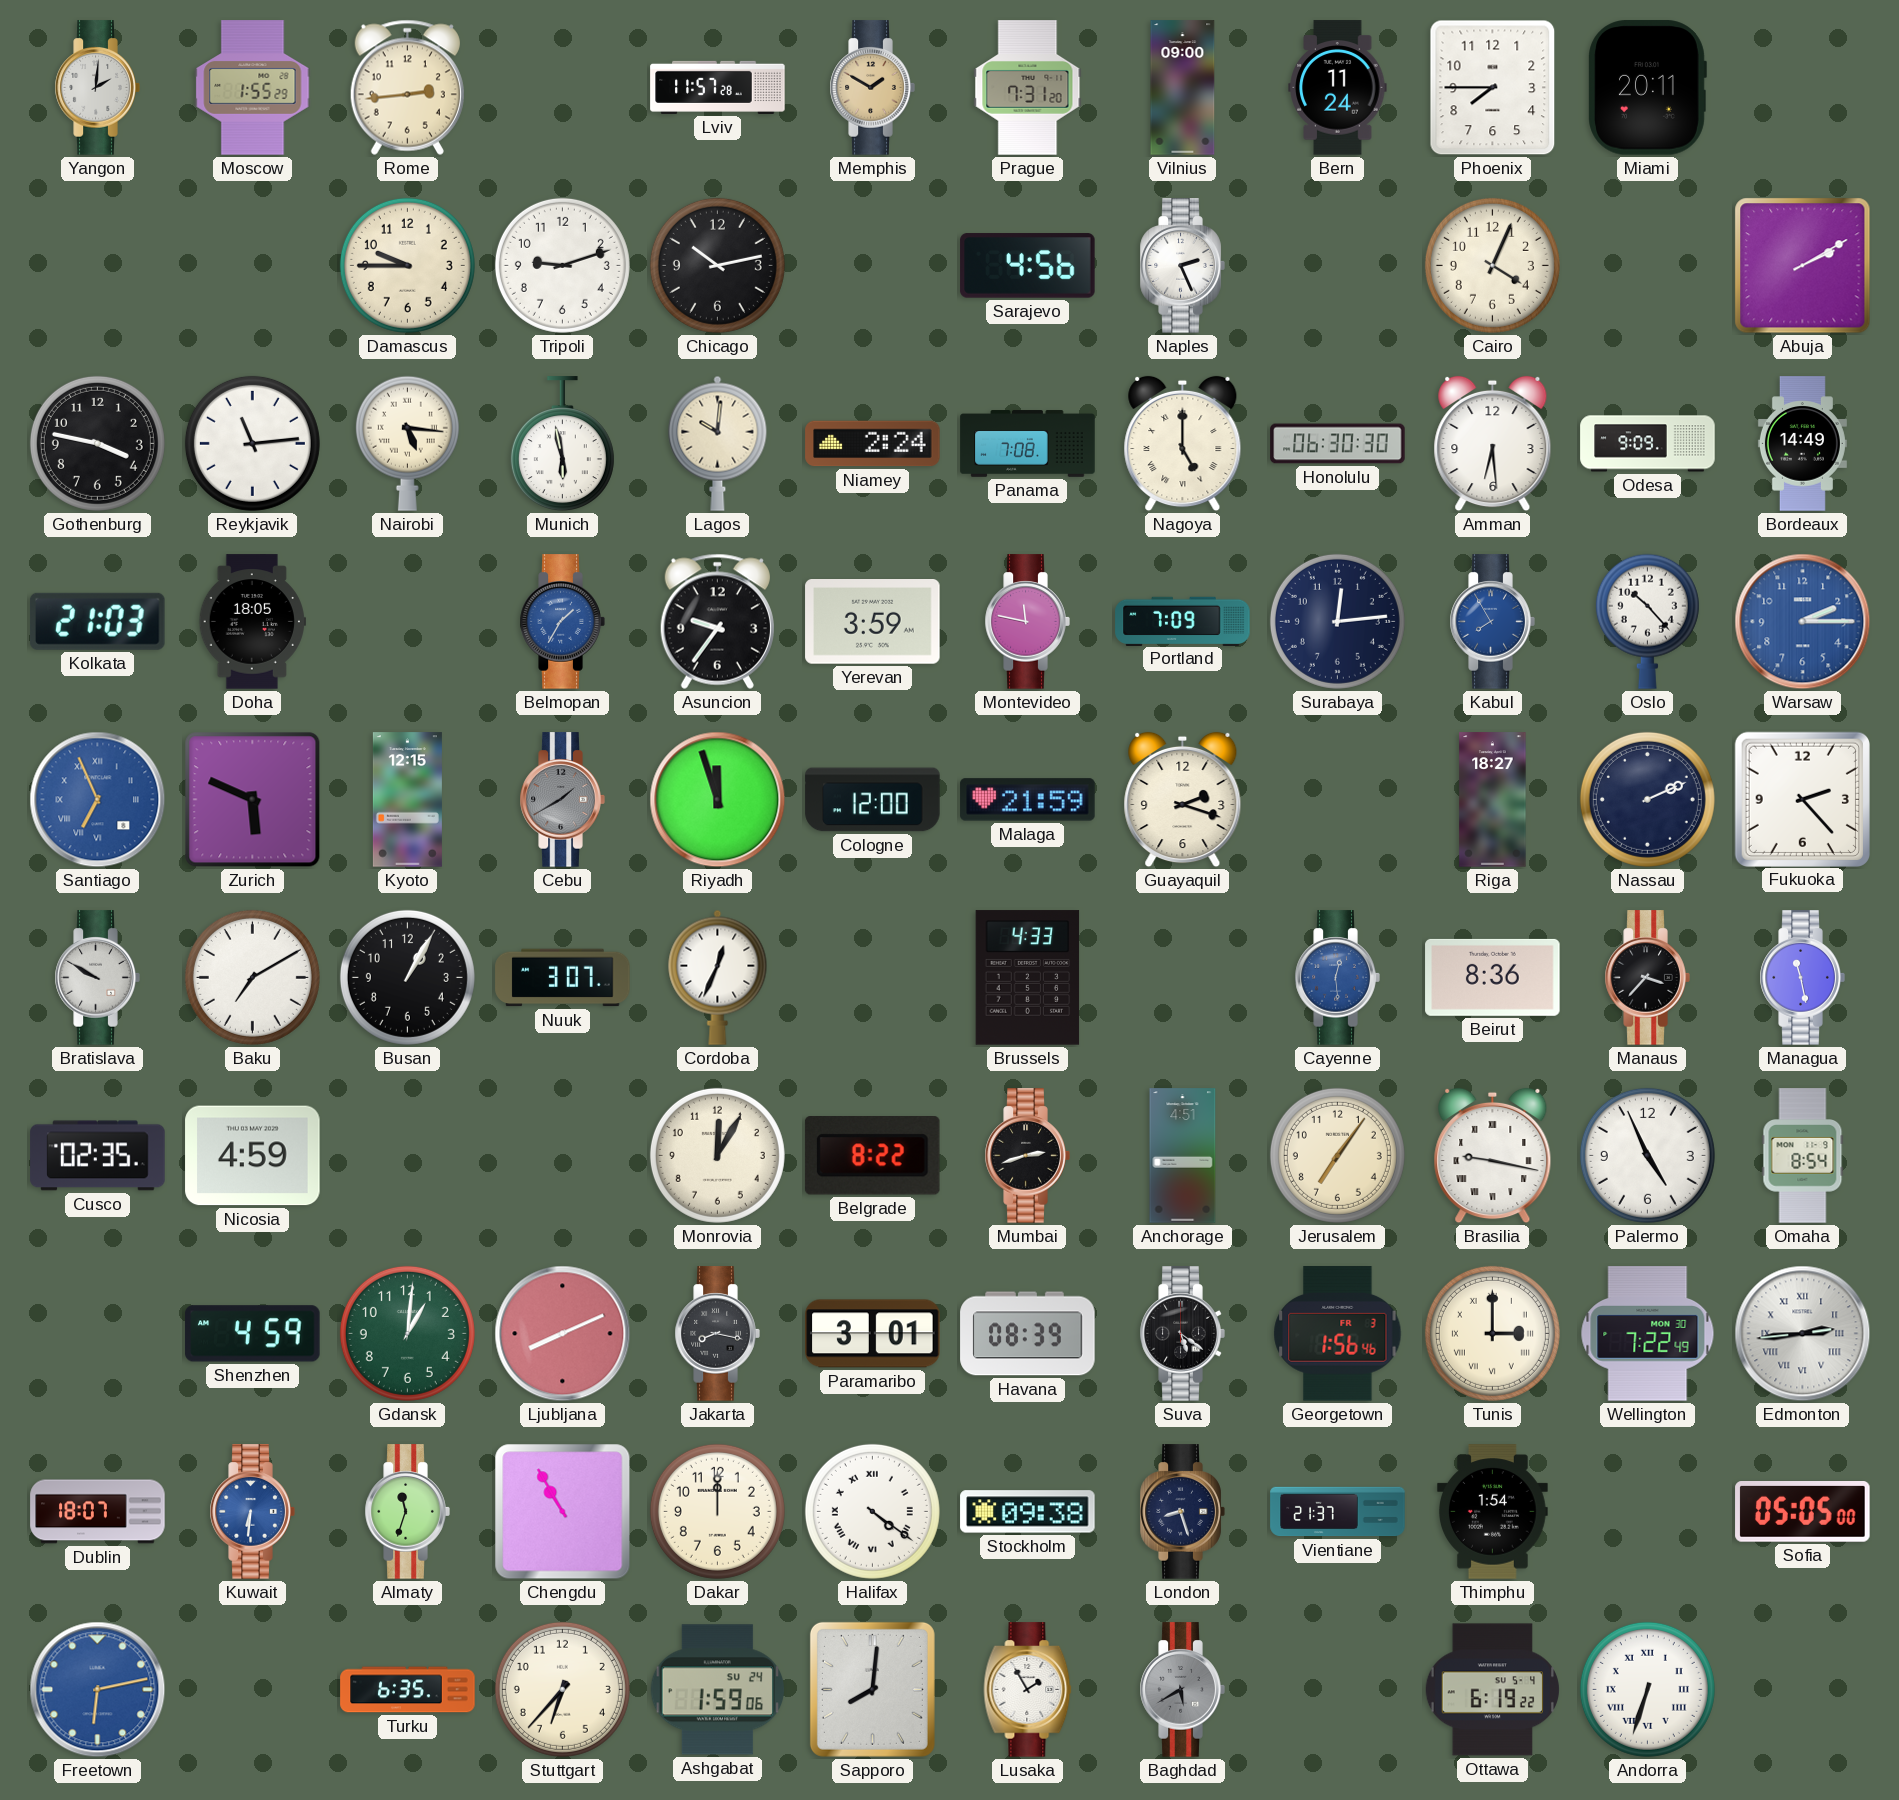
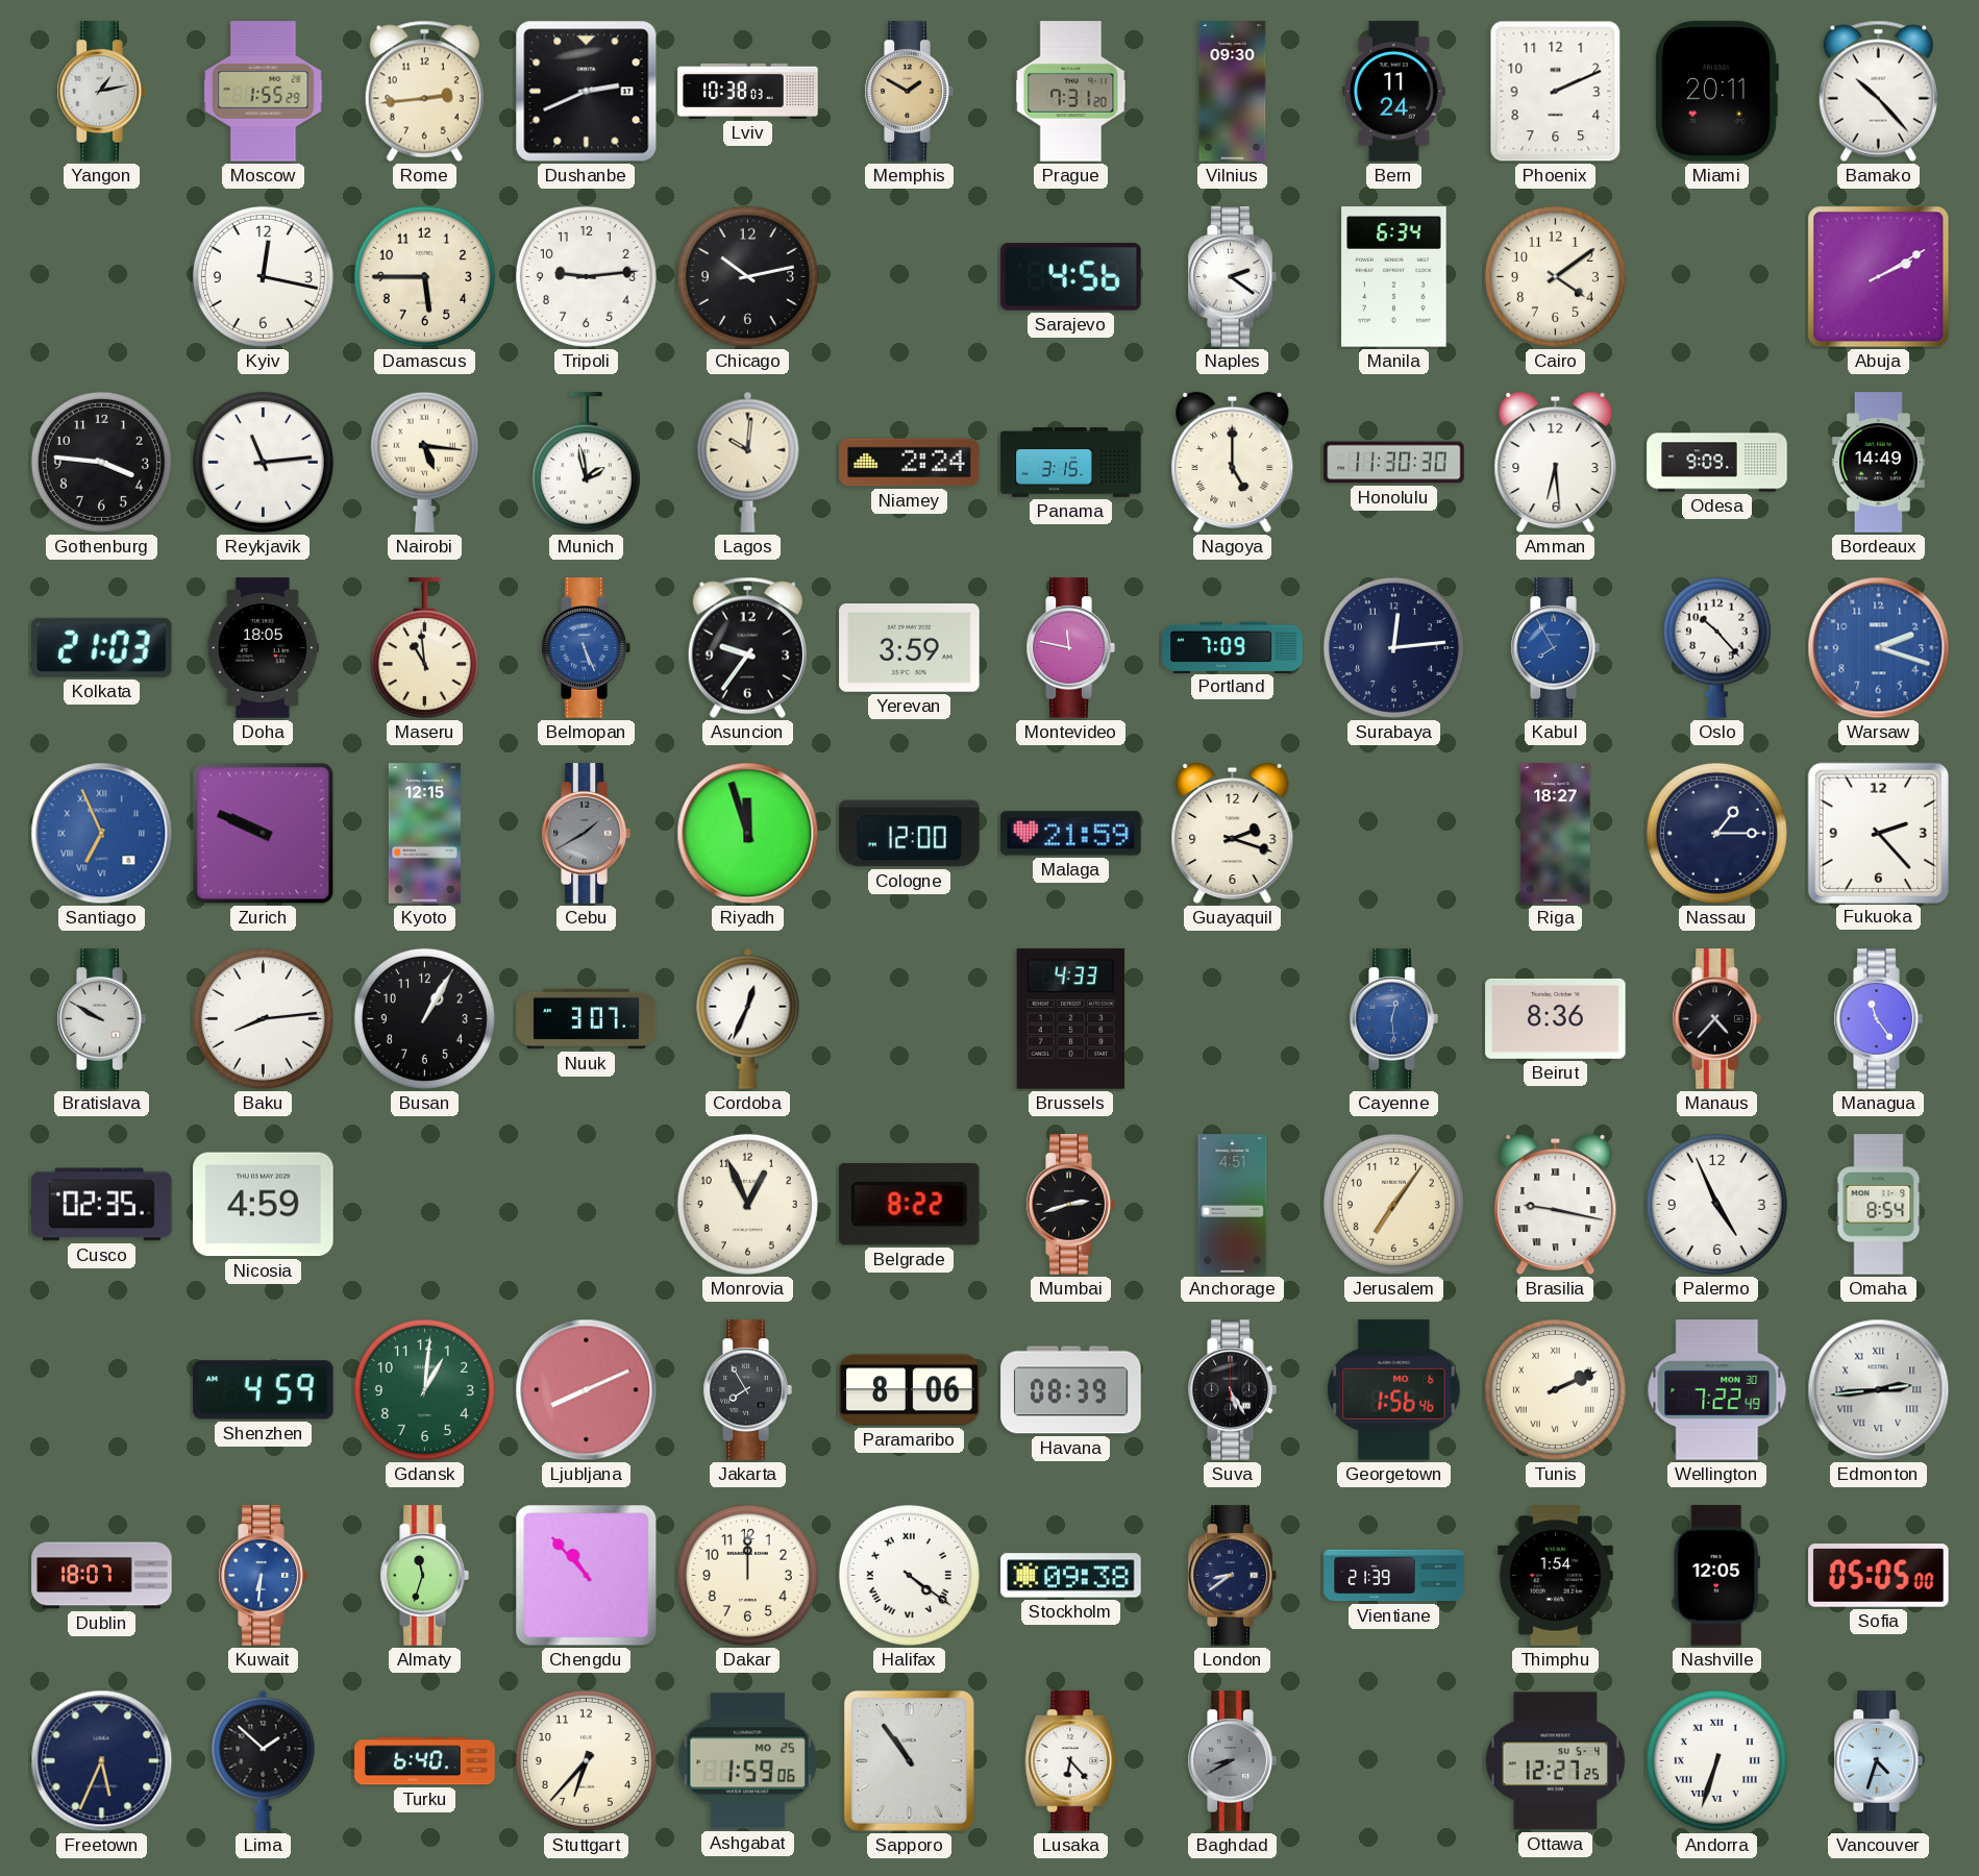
Yangon: 2:01 -> 1:13
Dushanbe: none -> 2:41
Lviv: 11:57 -> 10:38
Vilnius: 09:00 -> 09:30
Phoenix: 7:45 -> 2:11
Bamako: none -> 10:23
Kyiv: none -> 12:17
Damascus: 9:45 -> 5:45
Tripoli: 9:12 -> 9:14
Naples: 2:26 -> 2:21
Manila: none -> 6:34
Cairo: 4:04 -> 4:09
Gothenburg: 3:47 -> 3:46
Munich: 5:58 -> 1:58
Panama: 7:08 -> 3:15
Honolulu: 06:30 -> 11:30
Maseru: none -> 10:59
Belmopan: 1:35 -> 5:26
Warsaw: 2:15 -> 2:18
Zurich: 5:49 -> 9:49
Nassau: 2:11 -> 1:15
Baku: 7:10 -> 8:14
Manaus: 3:37 -> 4:37
Managua: 11:28 -> 11:24
Monrovia: 12:05 -> 12:56
Jakarta: 8:17 -> 7:55
Paramaribo: 3:01 -> 8:06
Suva: 5:21 -> 5:25
Georgetown date: FR 3 -> MO 6
Tunis: 3:00 -> 2:11
Chengdu: 10:55 -> 10:53
London: 8:27 -> 8:39
Vientiane: 21:37 -> 21:39
Nashville: none -> 12:05
Freetown: 6:13 -> 5:34
Freetown dial: blue -> navy
Lima: none -> 1:52
Turku: 6:35 -> 6:40
Ashgabat date: SU 24 -> MO 25
Sapporo: 8:01 -> 10:54
Lusaka: 1:55 -> 6:23
Baghdad: 5:40 -> 8:40
Ottawa: 6:19 -> 12:27
Vancouver: none -> 4:33
